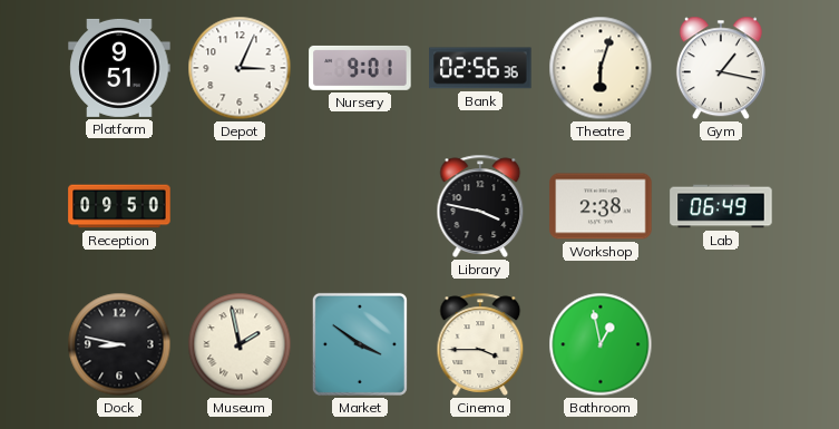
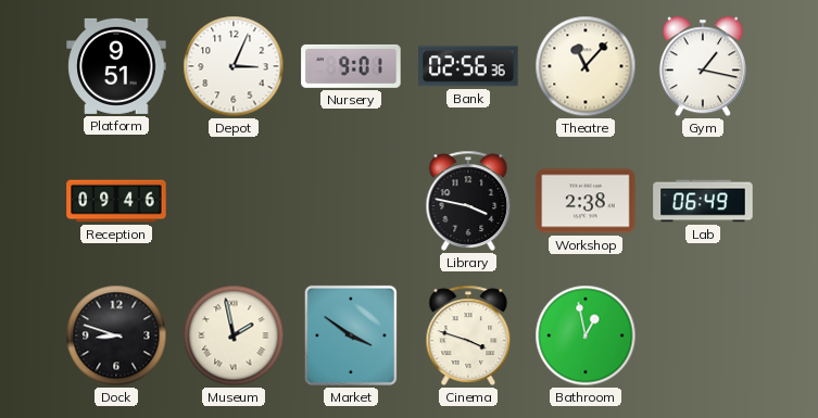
Theatre: 6:03 -> 11:07
Reception: 09:50 -> 09:46
Dock: 8:47 -> 8:48
Cinema: 3:45 -> 3:48
